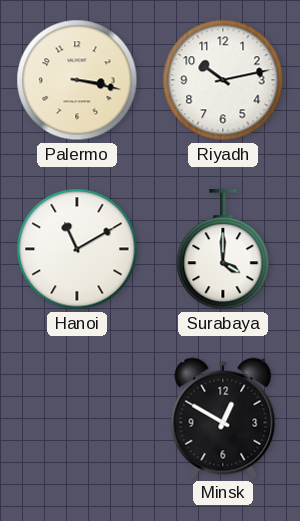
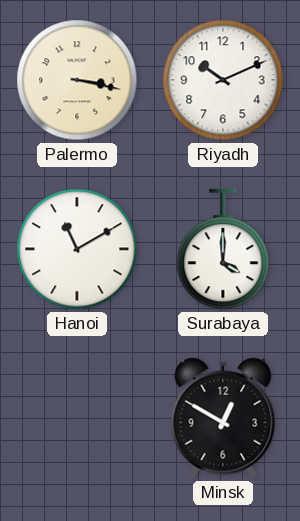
Riyadh: 10:13 -> 10:11
